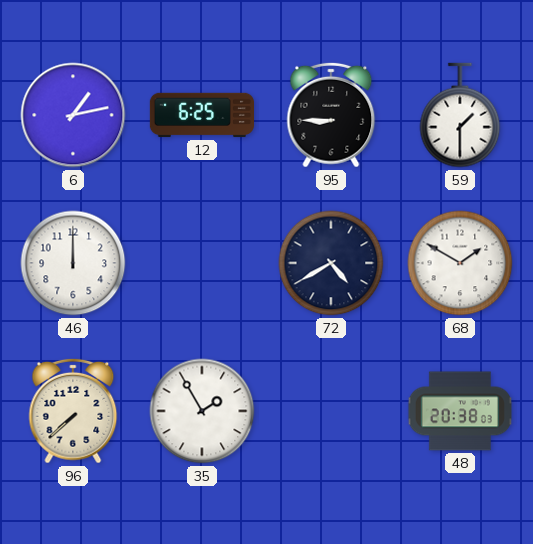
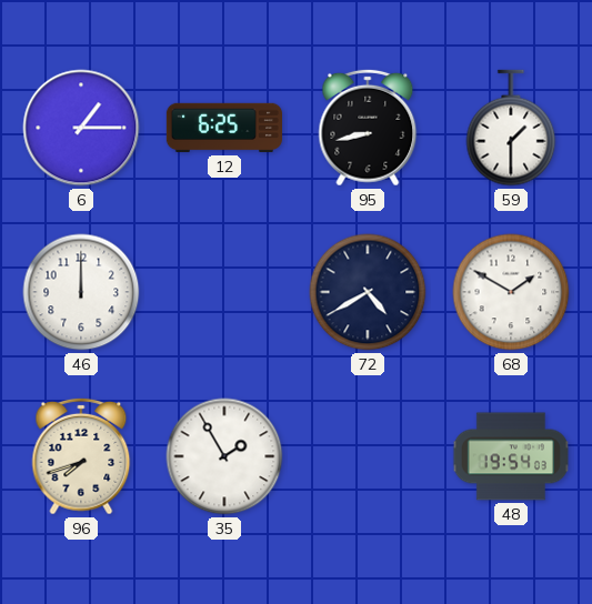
6: 1:13 -> 1:15
95: 8:45 -> 8:43
96: 7:38 -> 7:42
48: 20:38 -> 19:54
